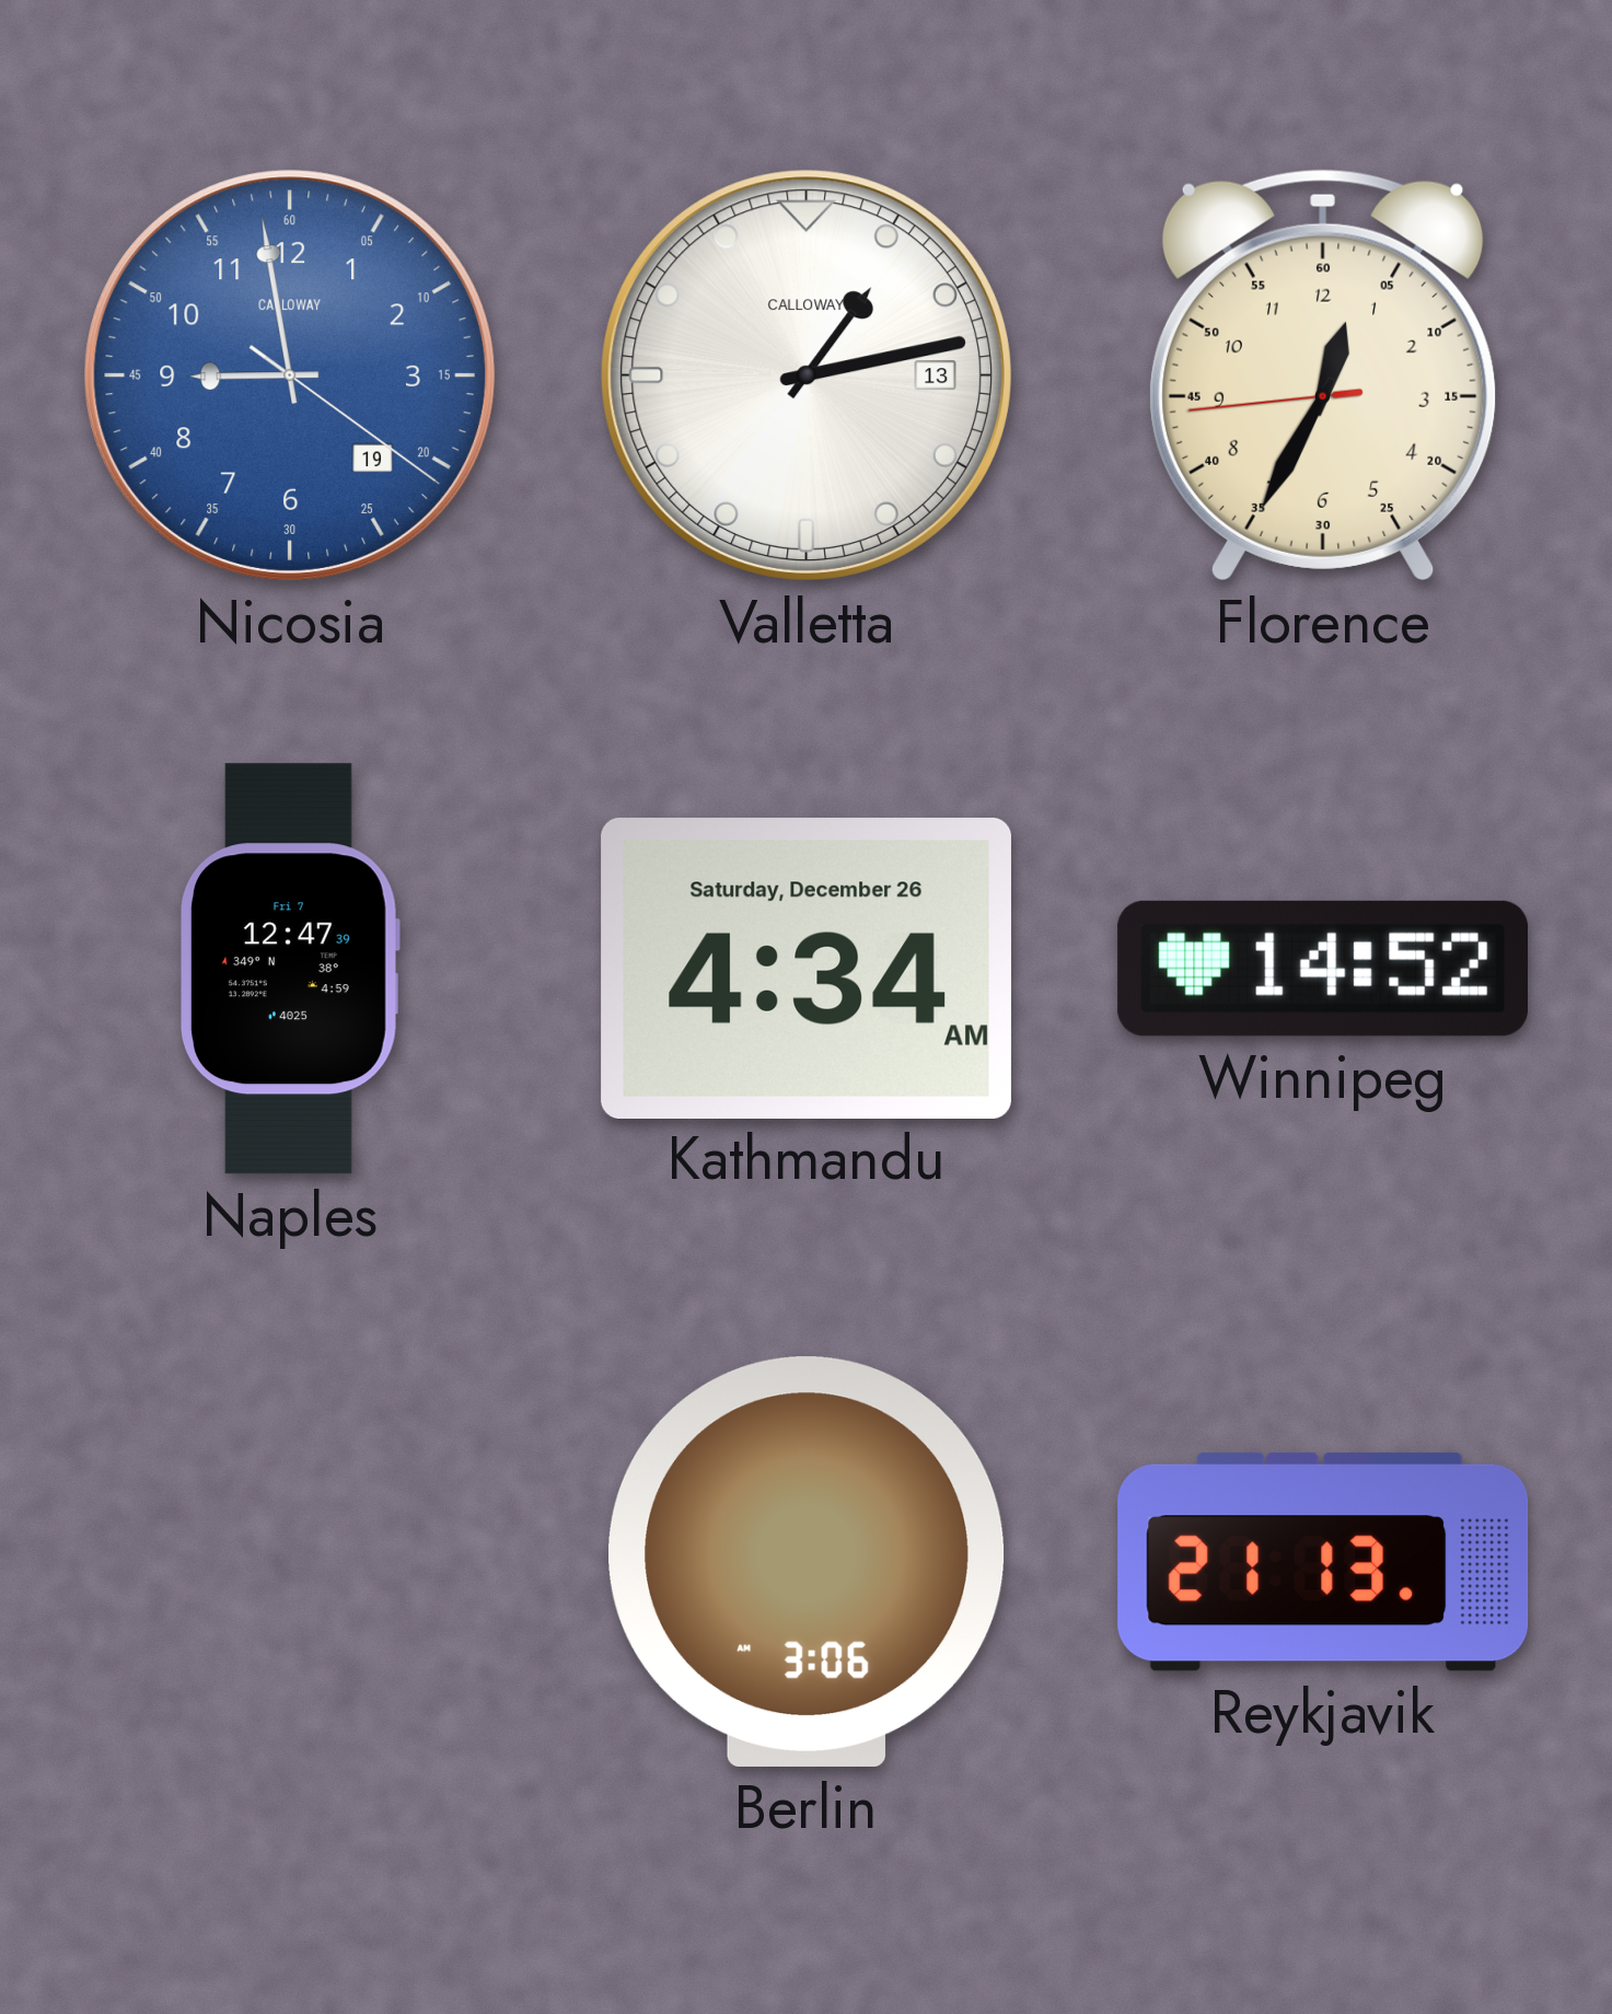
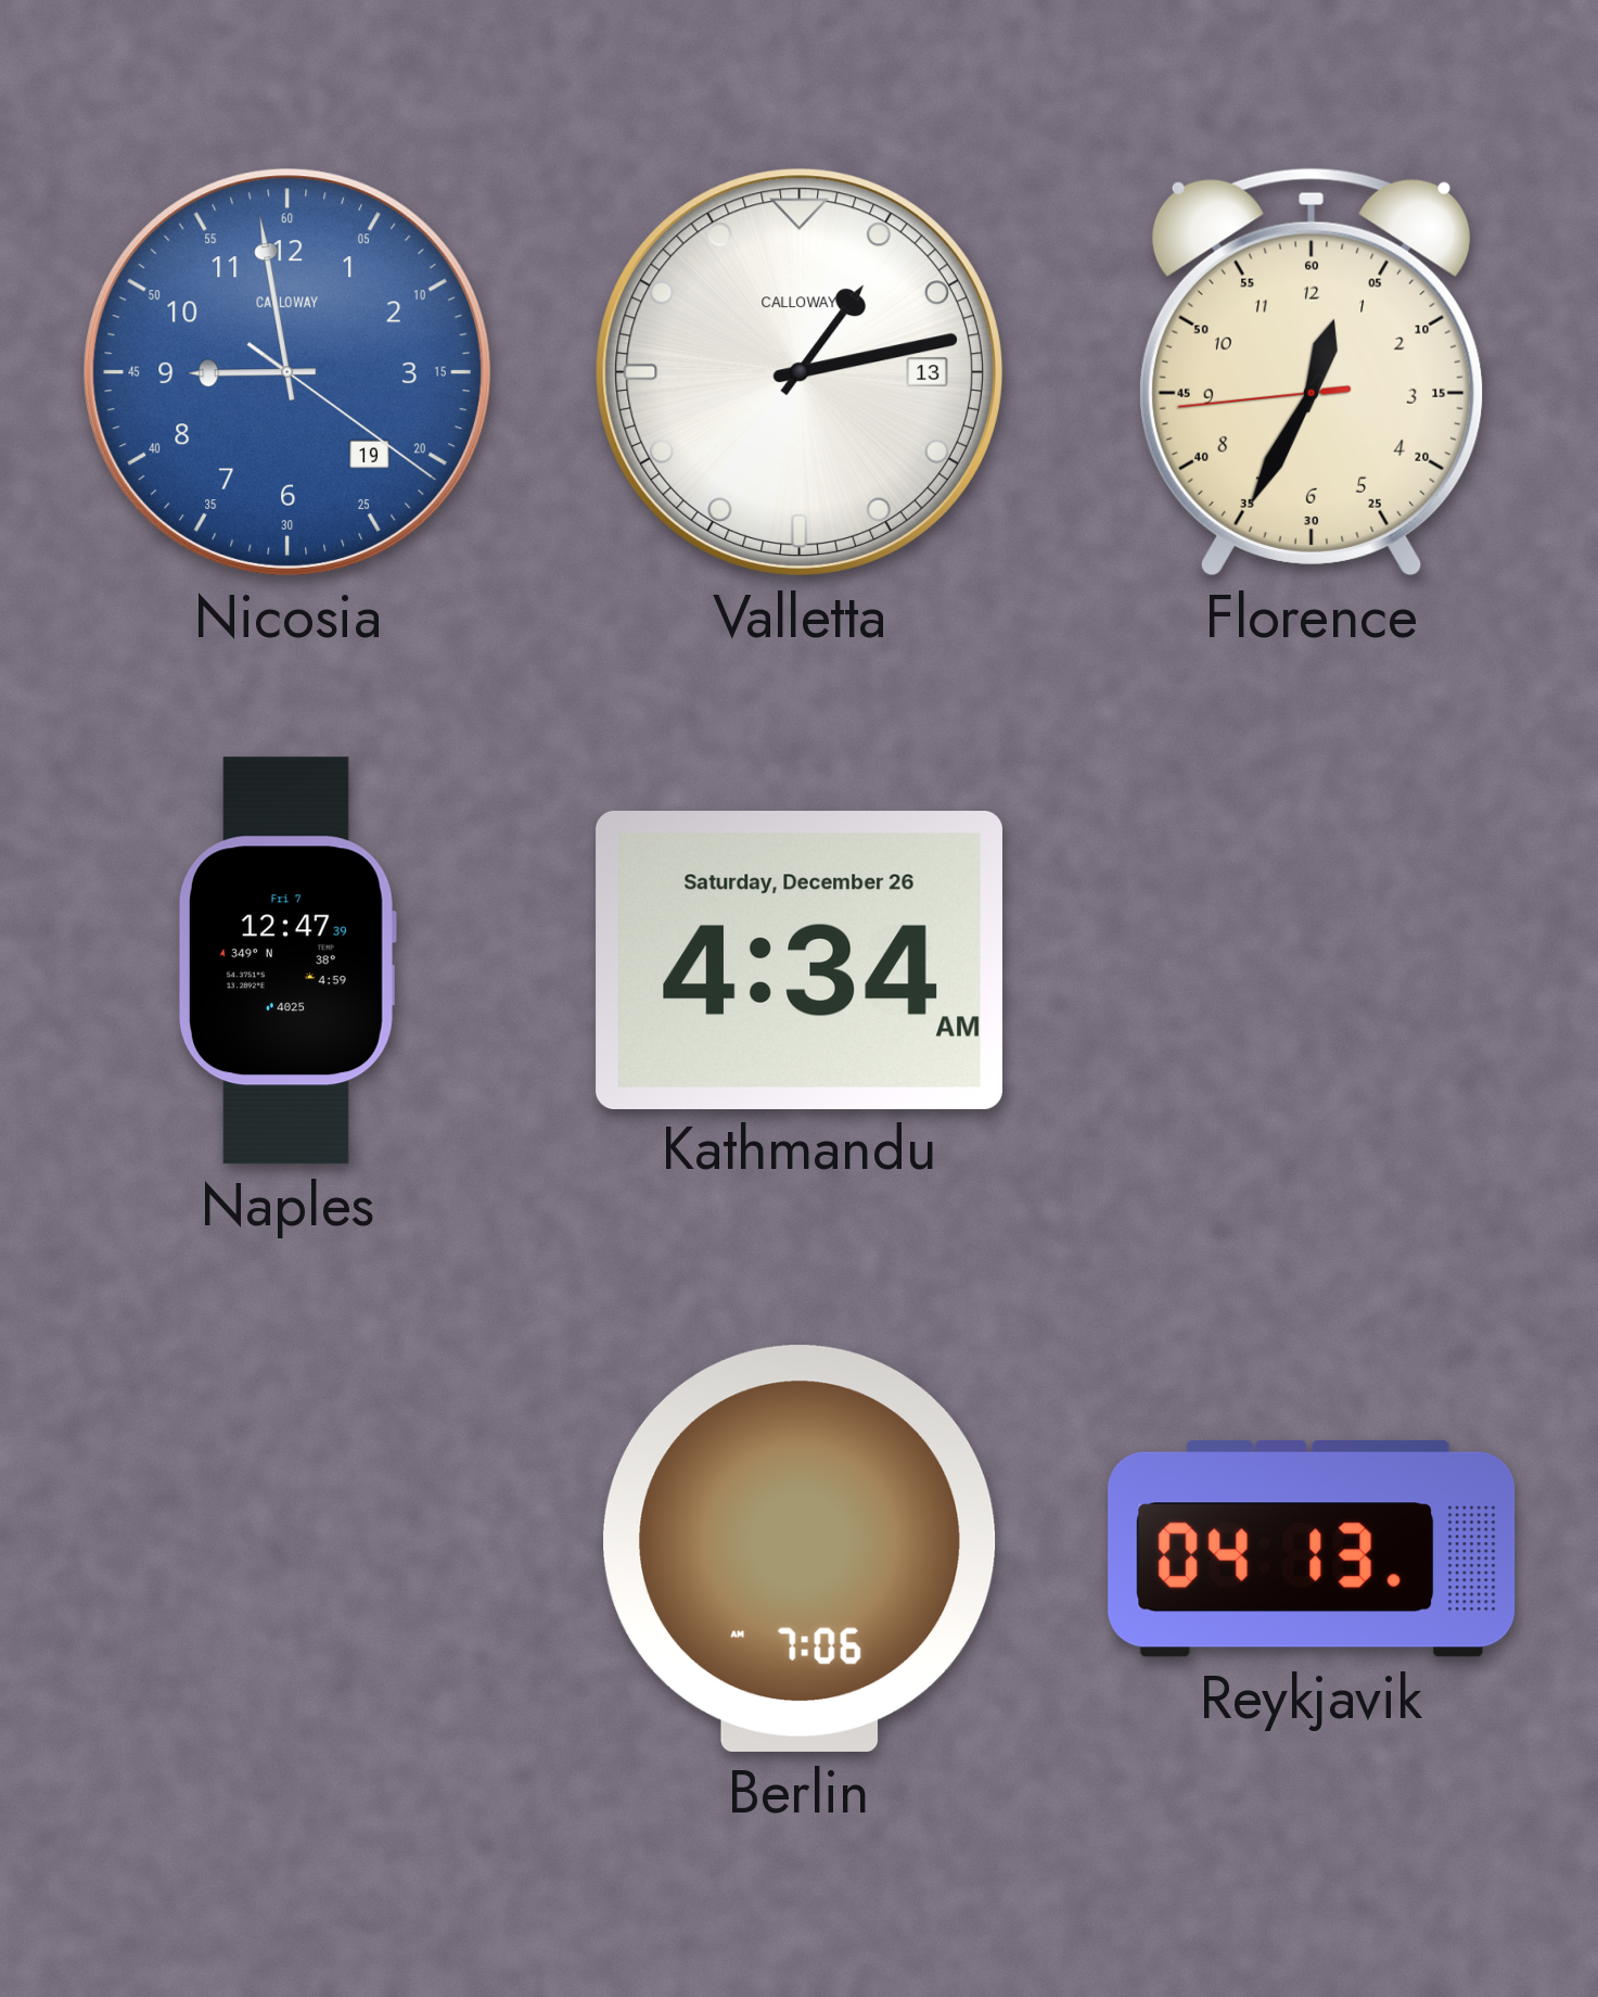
Winnipeg: 14:52 -> none
Berlin: 3:06 -> 7:06
Reykjavik: 21:13 -> 04:13
